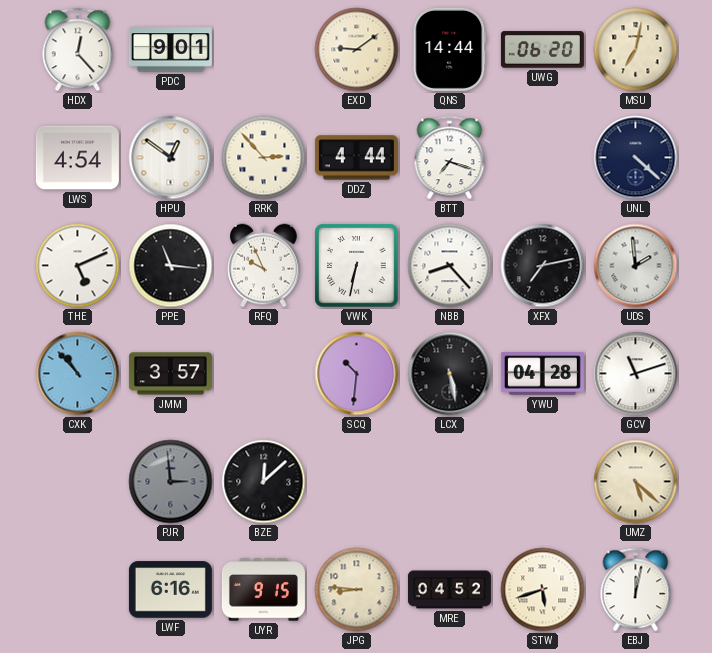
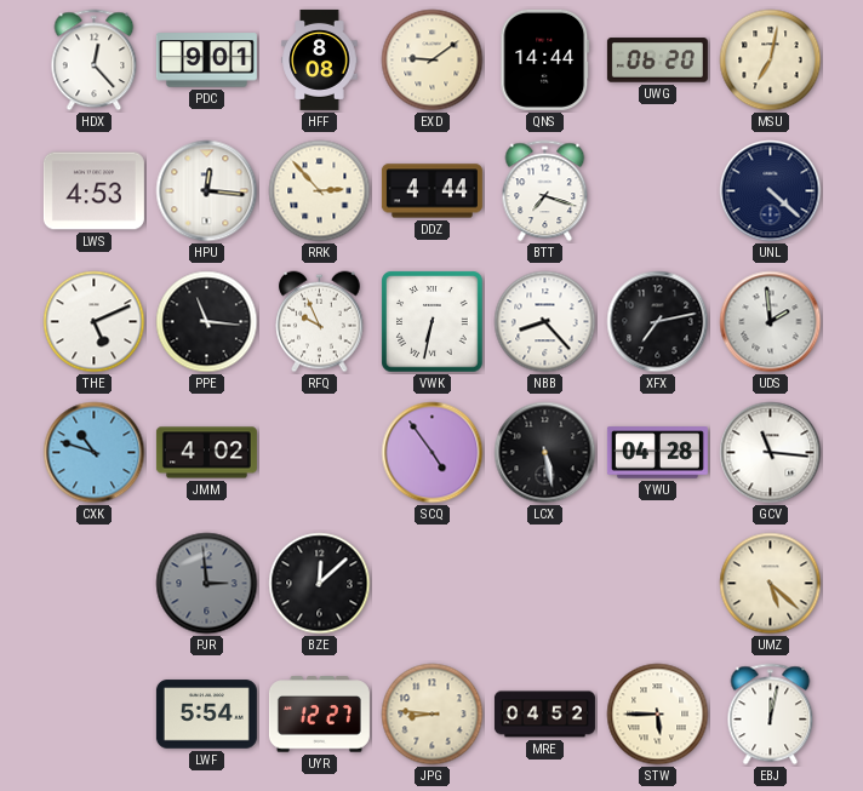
HFF: none -> 8:08
LWS: 4:54 -> 4:53
HPU: 12:51 -> 12:16
CXK: 10:53 -> 10:48
JMM: 3:57 -> 4:02
SCQ: 10:31 -> 4:54
GCV: 11:12 -> 11:16
LWF: 6:16 -> 5:54
UYR: 9:15 -> 12:27
STW: 5:42 -> 5:45
